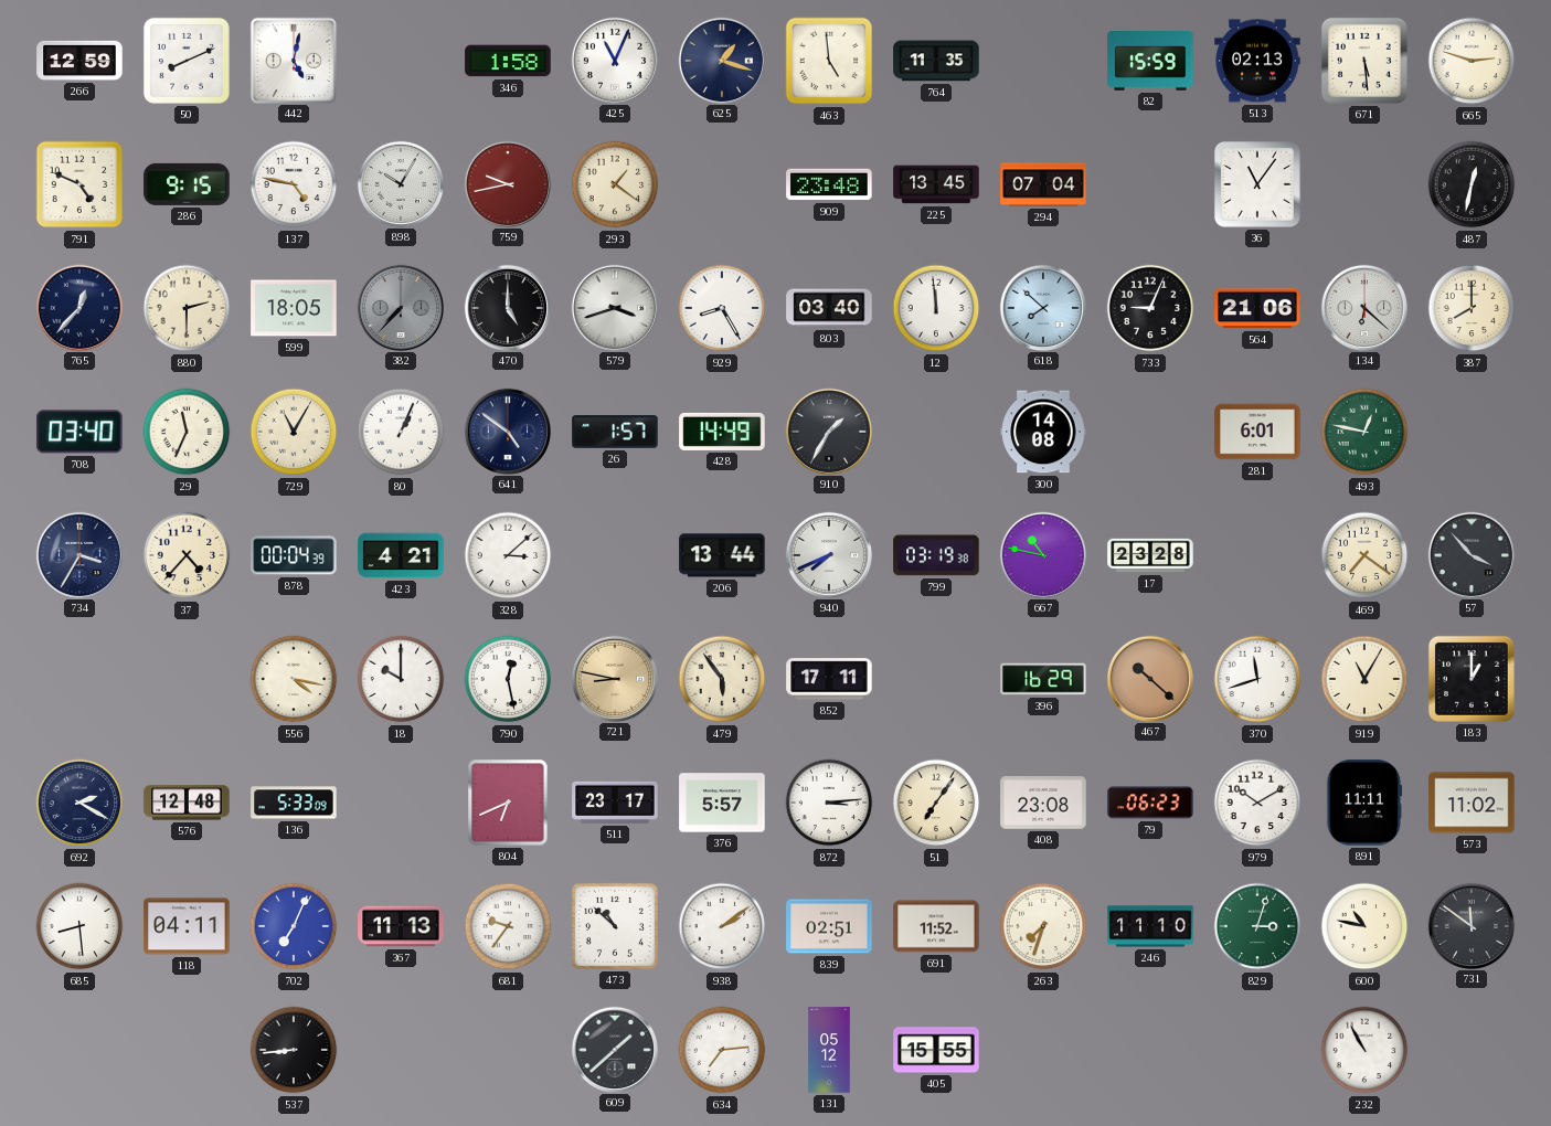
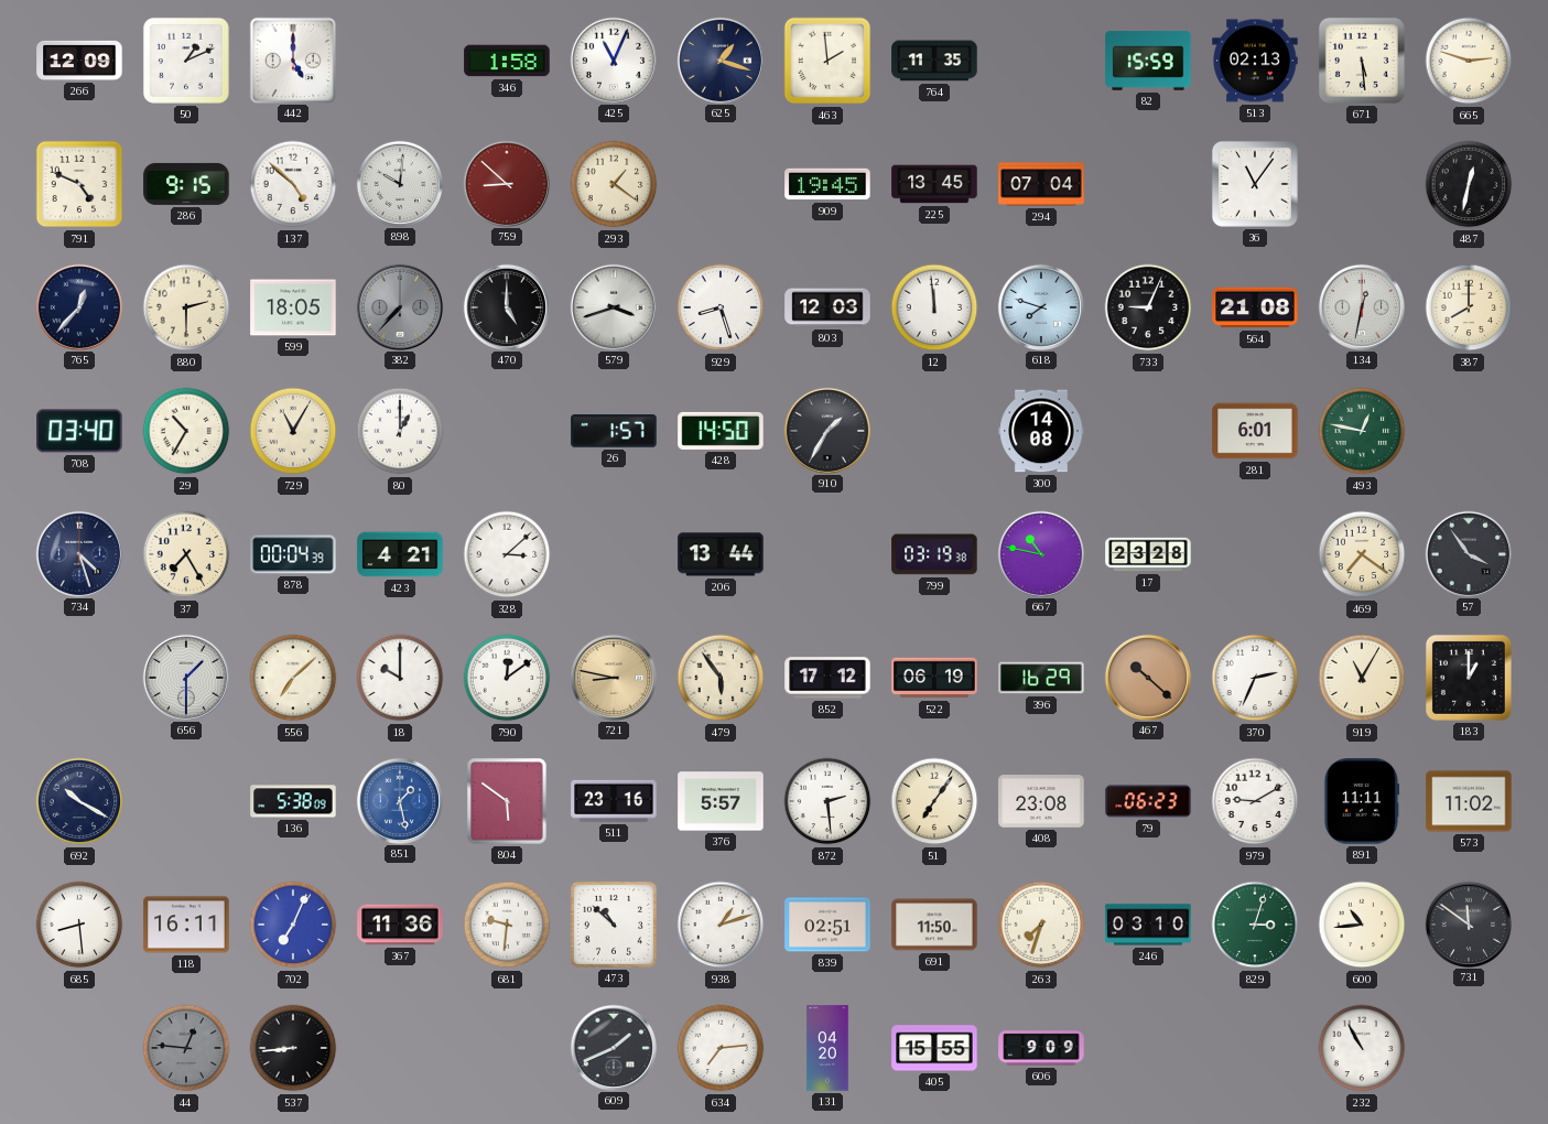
266: 12:59 -> 12:09
50: 8:11 -> 1:11
442: 5:02 -> 5:00
463: 4:59 -> 1:59
137: 4:47 -> 4:52
898: 10:05 -> 10:01
759: 9:43 -> 8:52
909: 23:48 -> 19:45
929: 8:25 -> 8:27
803: 03:40 -> 12:03
618: 7:52 -> 7:48
564: 21:06 -> 21:08
134: 6:22 -> 12:32
29: 11:34 -> 10:35
80: 1:04 -> 1:00
641: 4:51 -> none
428: 14:49 -> 14:50
734: 3:35 -> 4:27
37: 4:37 -> 7:25
940: 7:41 -> none
57: 3:53 -> 3:54
656: none -> 1:30
556: 4:17 -> 7:08
790: 12:28 -> 12:09
852: 17:11 -> 17:12
522: none -> 06:19
370: 11:42 -> 2:34
692: 2:20 -> 10:20
576: 12:48 -> none
136: 5:33 -> 5:38
851: none -> 1:28
804: 6:41 -> 5:51
511: 23:17 -> 23:16
872: 3:14 -> 2:29
979: 10:10 -> 9:10
118: 04:11 -> 16:11
367: 11:13 -> 11:36
681: 9:36 -> 9:31
938: 2:09 -> 1:12
691: 11:52 -> 11:50
246: 11:10 -> 03:10
600: 10:47 -> 10:44
44: none -> 12:46
609: 1:38 -> 1:41
131: 05:12 -> 04:20
606: none -> 9:09
